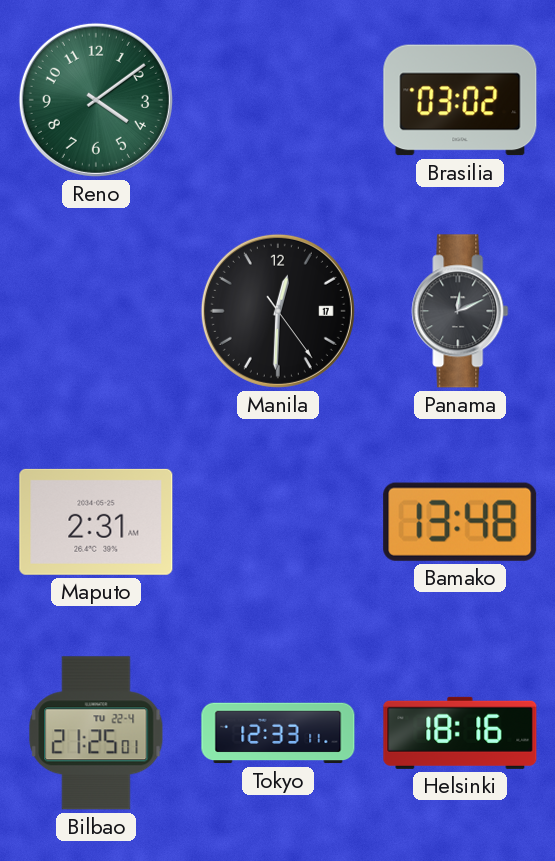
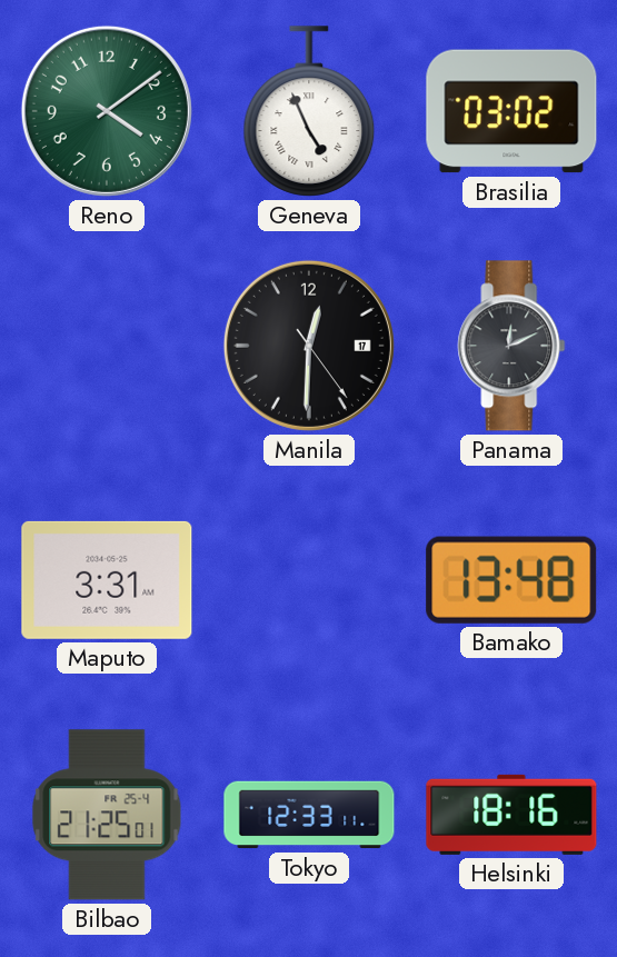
Geneva: none -> 4:56
Maputo: 2:31 -> 3:31
Bilbao date: TU 22-4 -> FR 25-4
